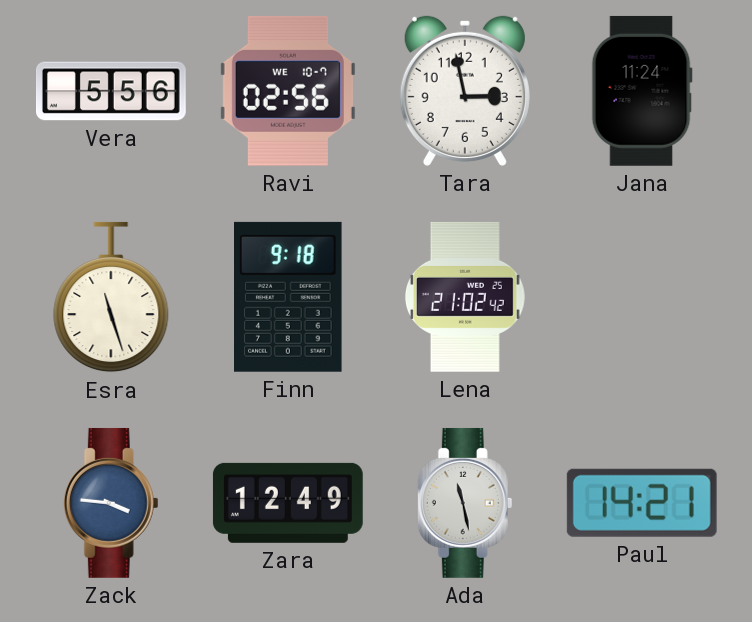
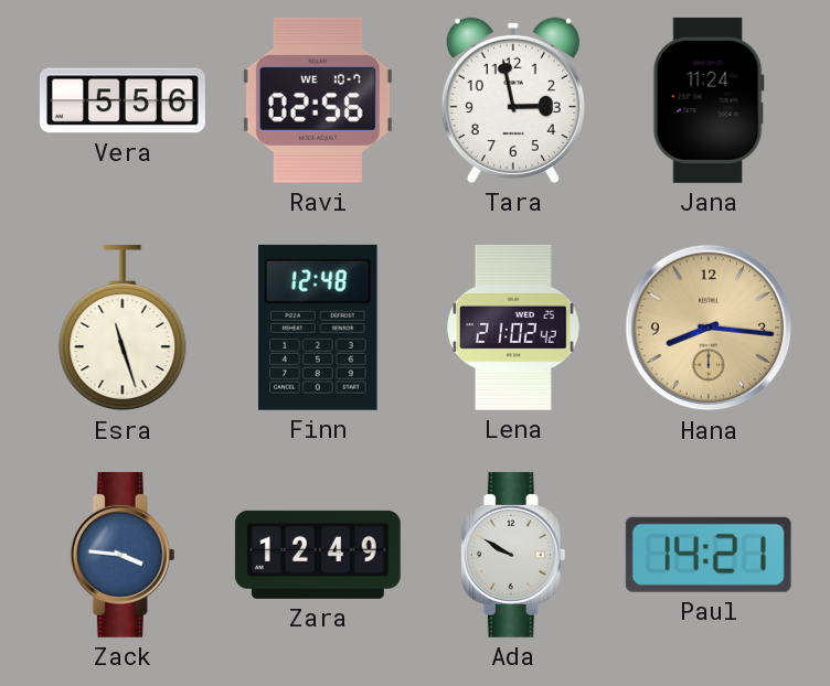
Finn: 9:18 -> 12:48
Hana: none -> 8:16
Ada: 11:28 -> 9:50
